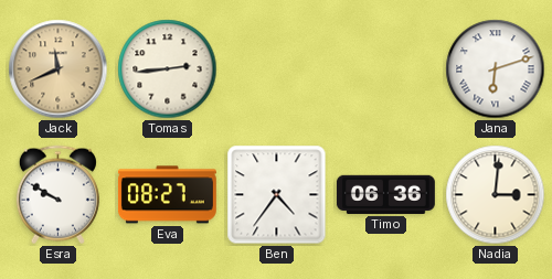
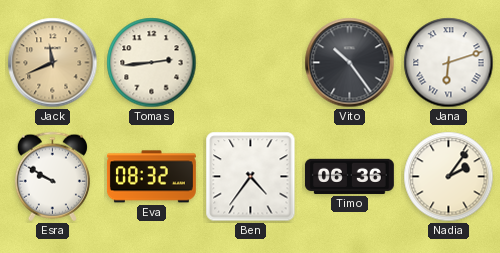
Vito: none -> 10:24
Eva: 08:27 -> 08:32
Nadia: 3:01 -> 2:06
